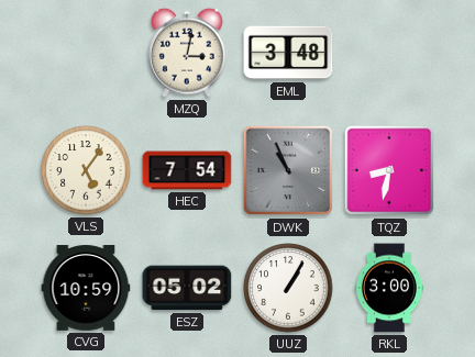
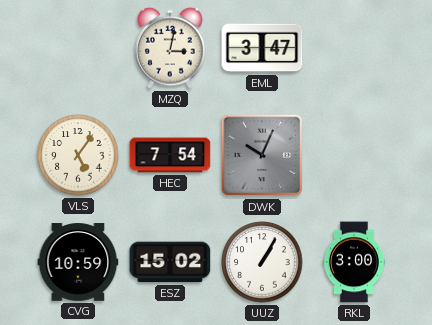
EML: 3:48 -> 3:47
DWK: 10:56 -> 10:04
TQZ: 8:32 -> none
ESZ: 05:02 -> 15:02
